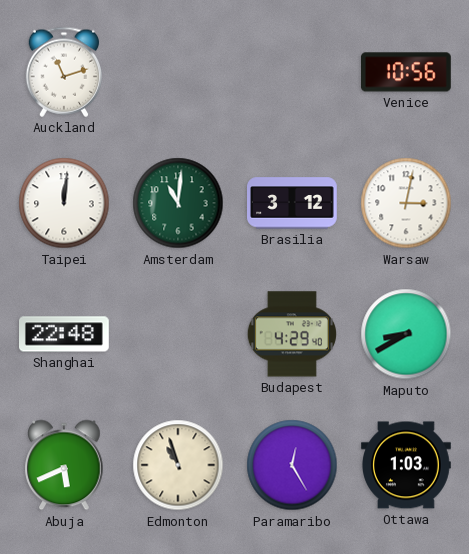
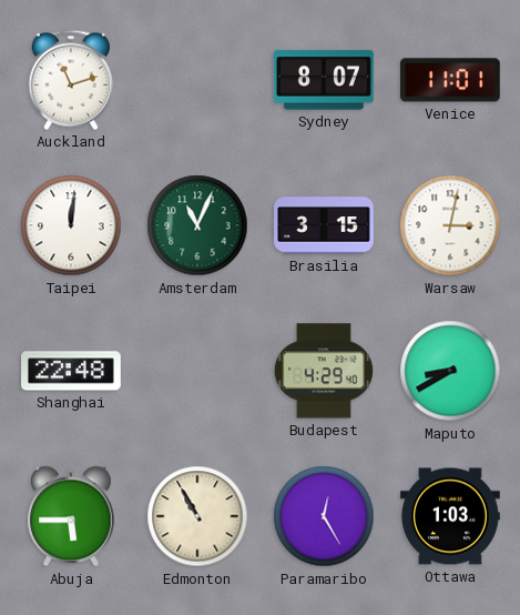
Sydney: none -> 8:07
Venice: 10:56 -> 11:01
Amsterdam: 11:01 -> 11:04
Brasilia: 3:12 -> 3:15
Abuja: 5:41 -> 5:45
Edmonton: 10:57 -> 10:55
